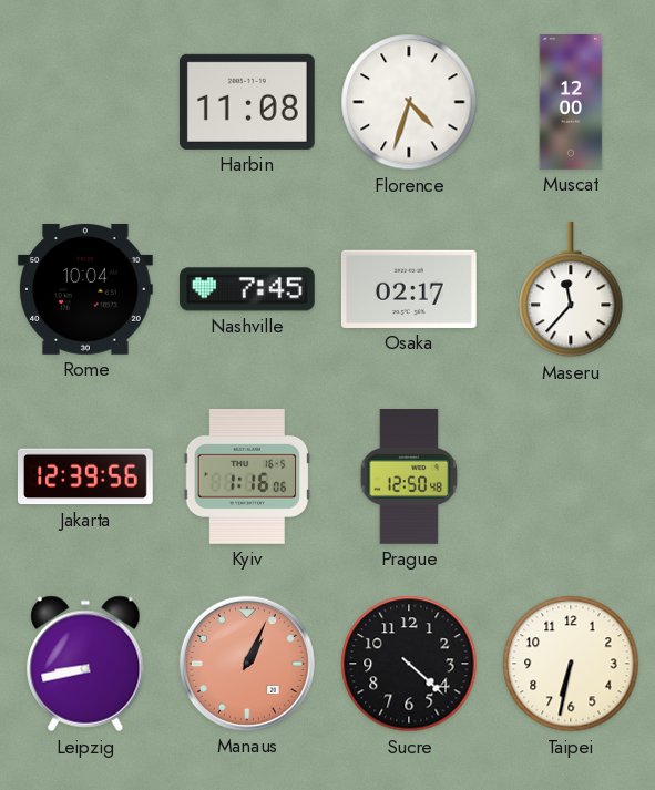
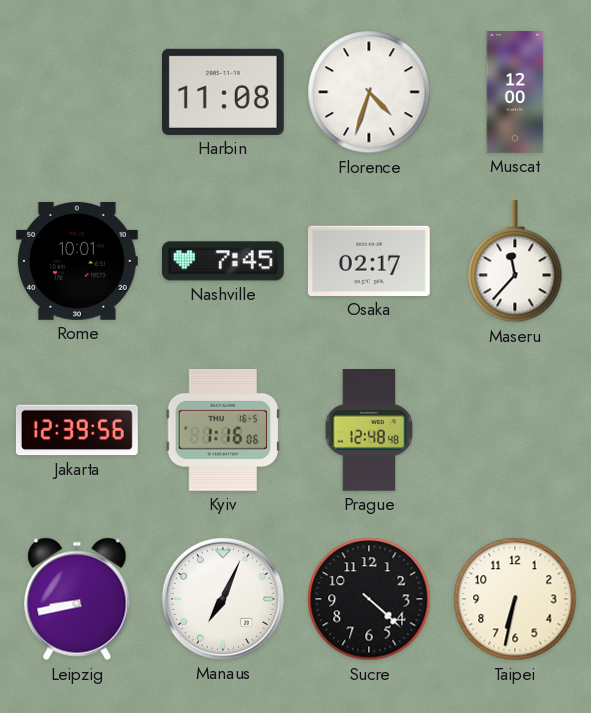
Rome: 10:04 -> 10:01
Prague: 12:50 -> 12:48
Manaus: 1:04 -> 7:04
Manaus dial: salmon -> white
